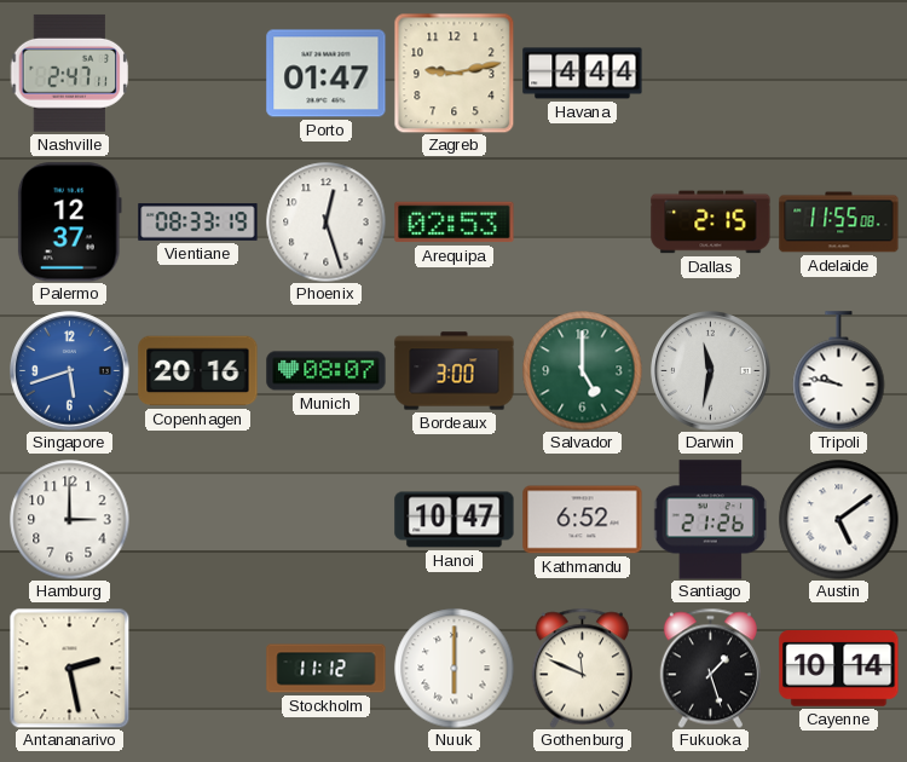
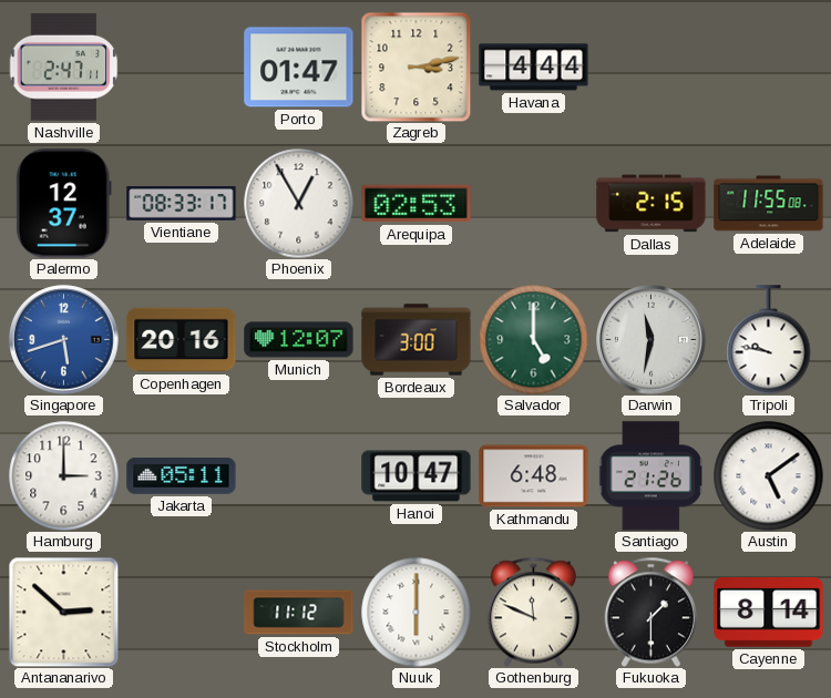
Zagreb: 9:13 -> 3:13
Vientiane: 08:33:19 -> 08:33:17
Phoenix: 12:27 -> 12:55
Munich: 08:07 -> 12:07
Jakarta: none -> 05:11
Kathmandu: 6:52 -> 6:48
Antananarivo: 2:28 -> 2:52
Fukuoka: 1:27 -> 1:30
Cayenne: 10:14 -> 8:14
